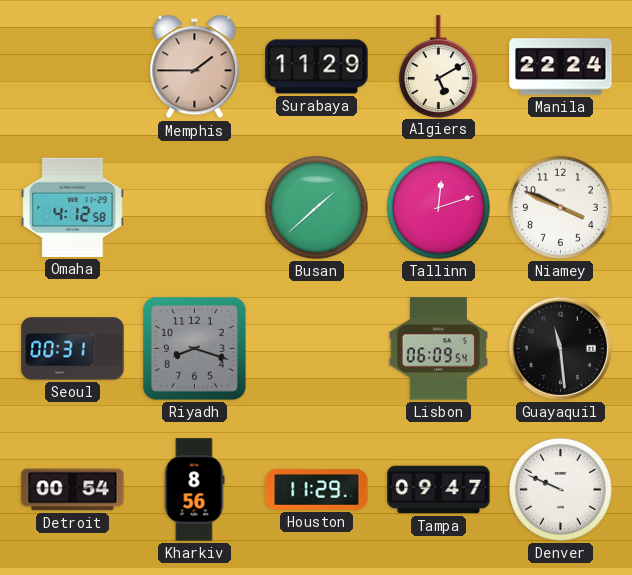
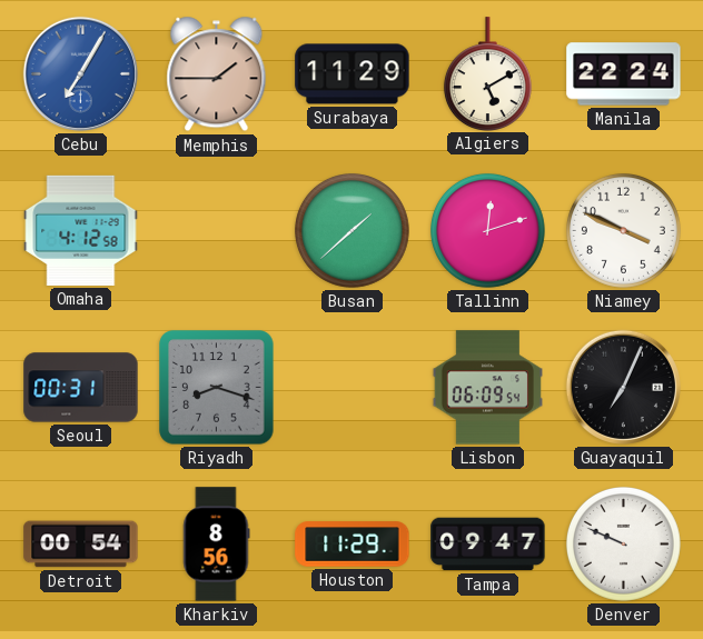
Cebu: none -> 7:05
Guayaquil: 11:29 -> 7:04
